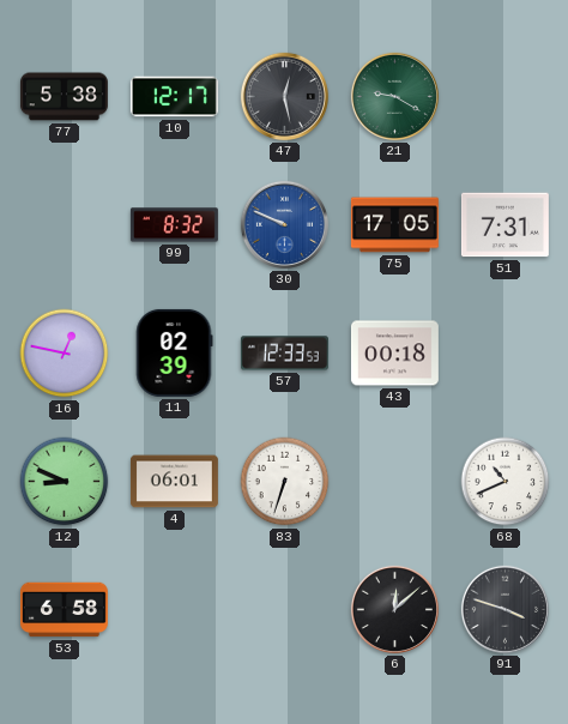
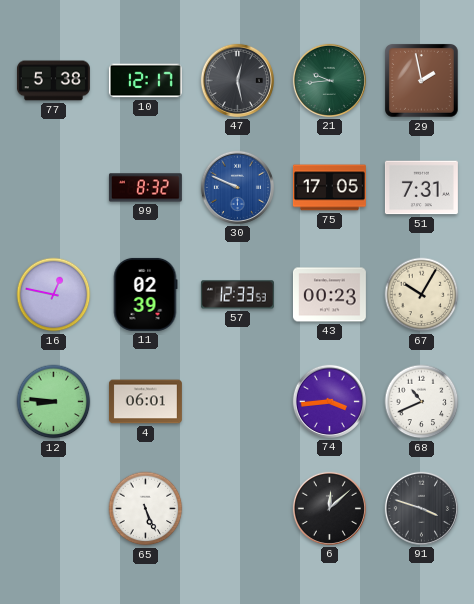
21: 9:20 -> 9:44
29: none -> 1:58
43: 00:18 -> 00:23
67: none -> 10:05
12: 8:49 -> 8:46
83: 6:33 -> none
74: none -> 3:44
53: 6:58 -> none
65: none -> 5:26
